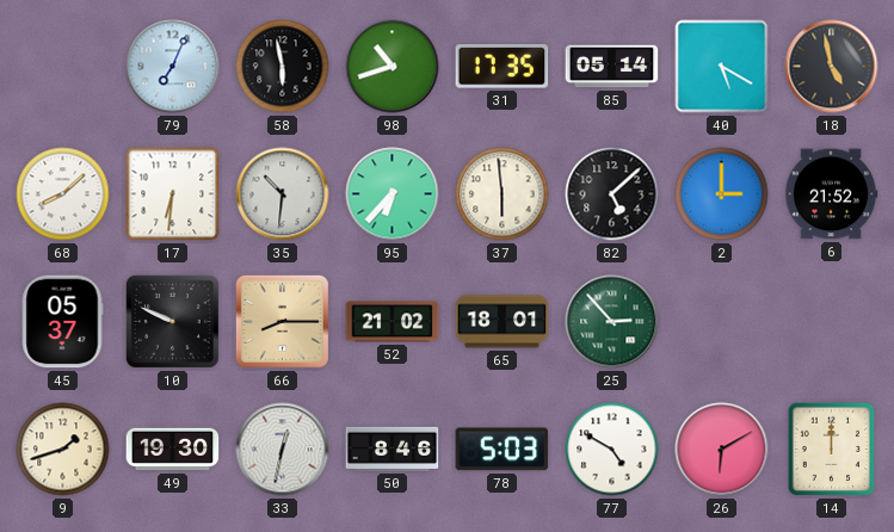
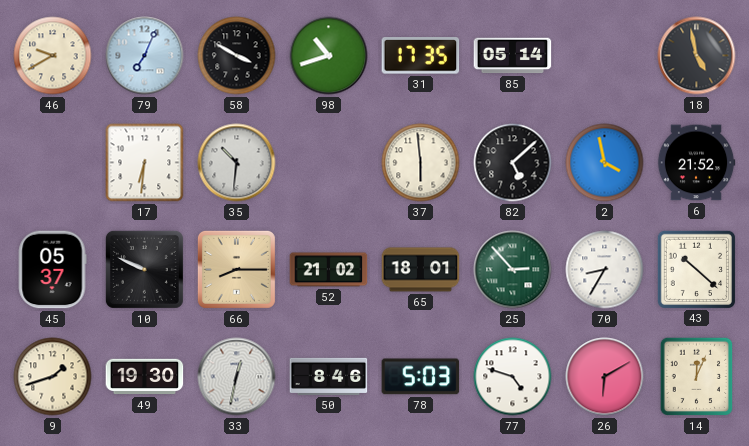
46: none -> 9:40
58: 5:58 -> 3:50
40: 5:20 -> none
68: 8:08 -> none
95: 6:37 -> none
2: 3:00 -> 3:58
70: none -> 8:35
43: none -> 10:22
77: 4:50 -> 4:48
14: 12:00 -> 12:04
